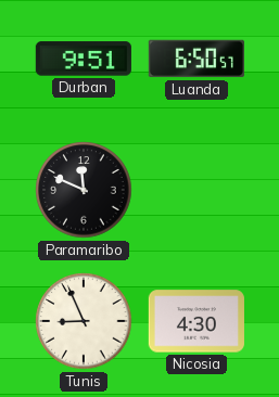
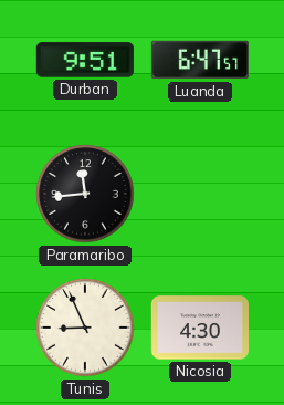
Luanda: 6:50 -> 6:47
Paramaribo: 11:49 -> 11:44
